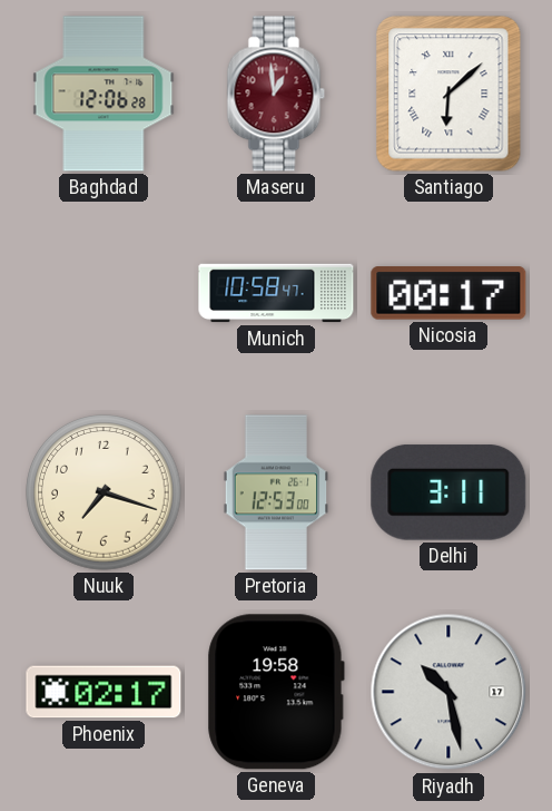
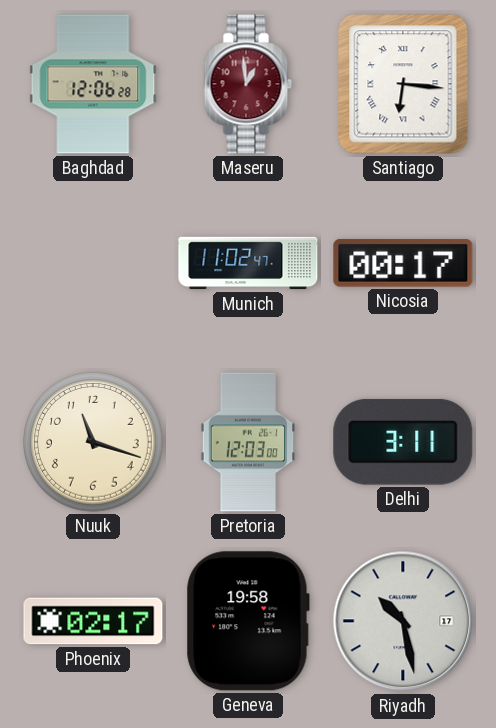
Santiago: 6:08 -> 6:16
Munich: 10:58 -> 11:02
Nuuk: 7:18 -> 11:18
Pretoria: 12:53 -> 12:03
